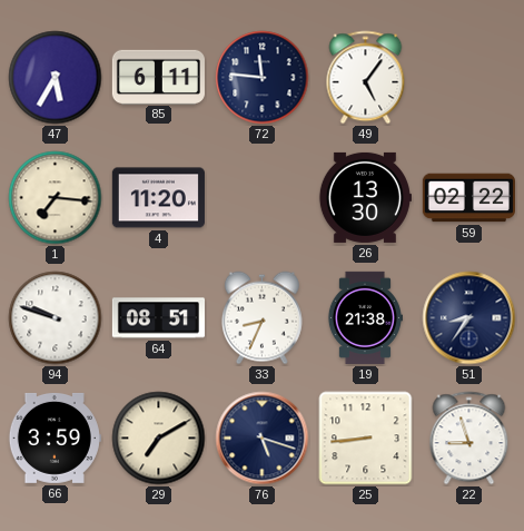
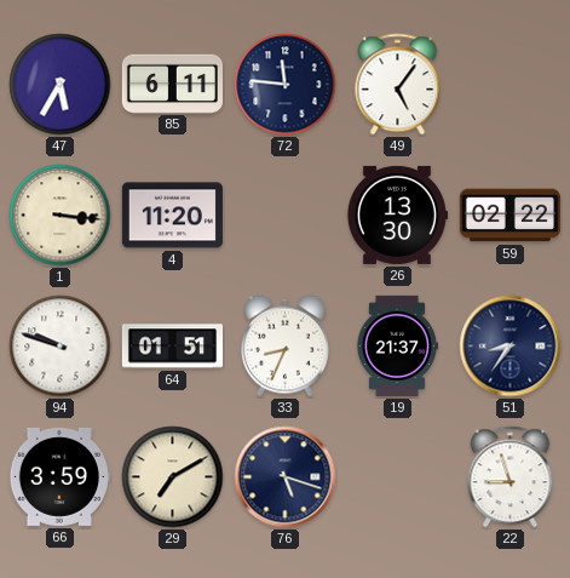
1: 7:16 -> 3:16
64: 08:51 -> 01:51
19: 21:38 -> 21:37
25: 8:44 -> none
